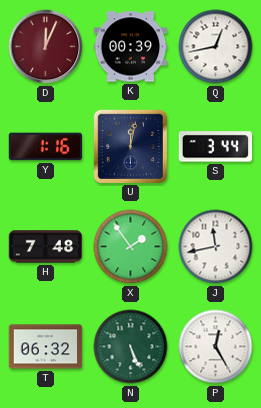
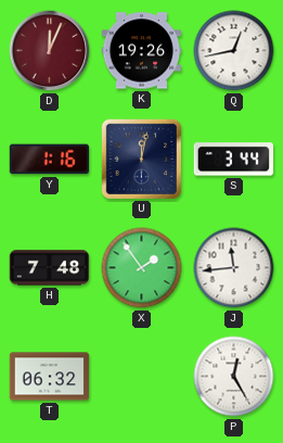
K: 00:39 -> 19:26
J: 11:43 -> 11:44
N: 5:26 -> none
